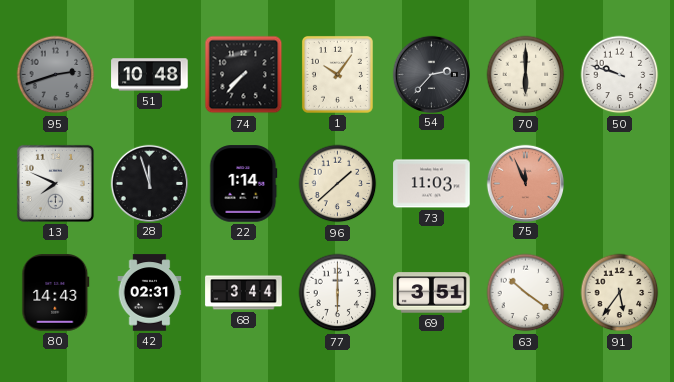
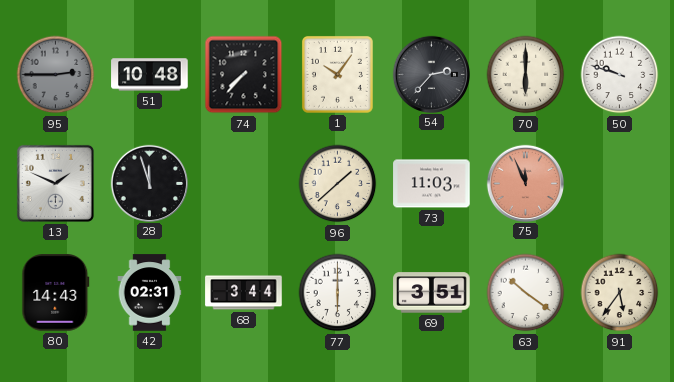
95: 2:42 -> 2:45
13: 7:49 -> 1:49
22: 1:14 -> none
